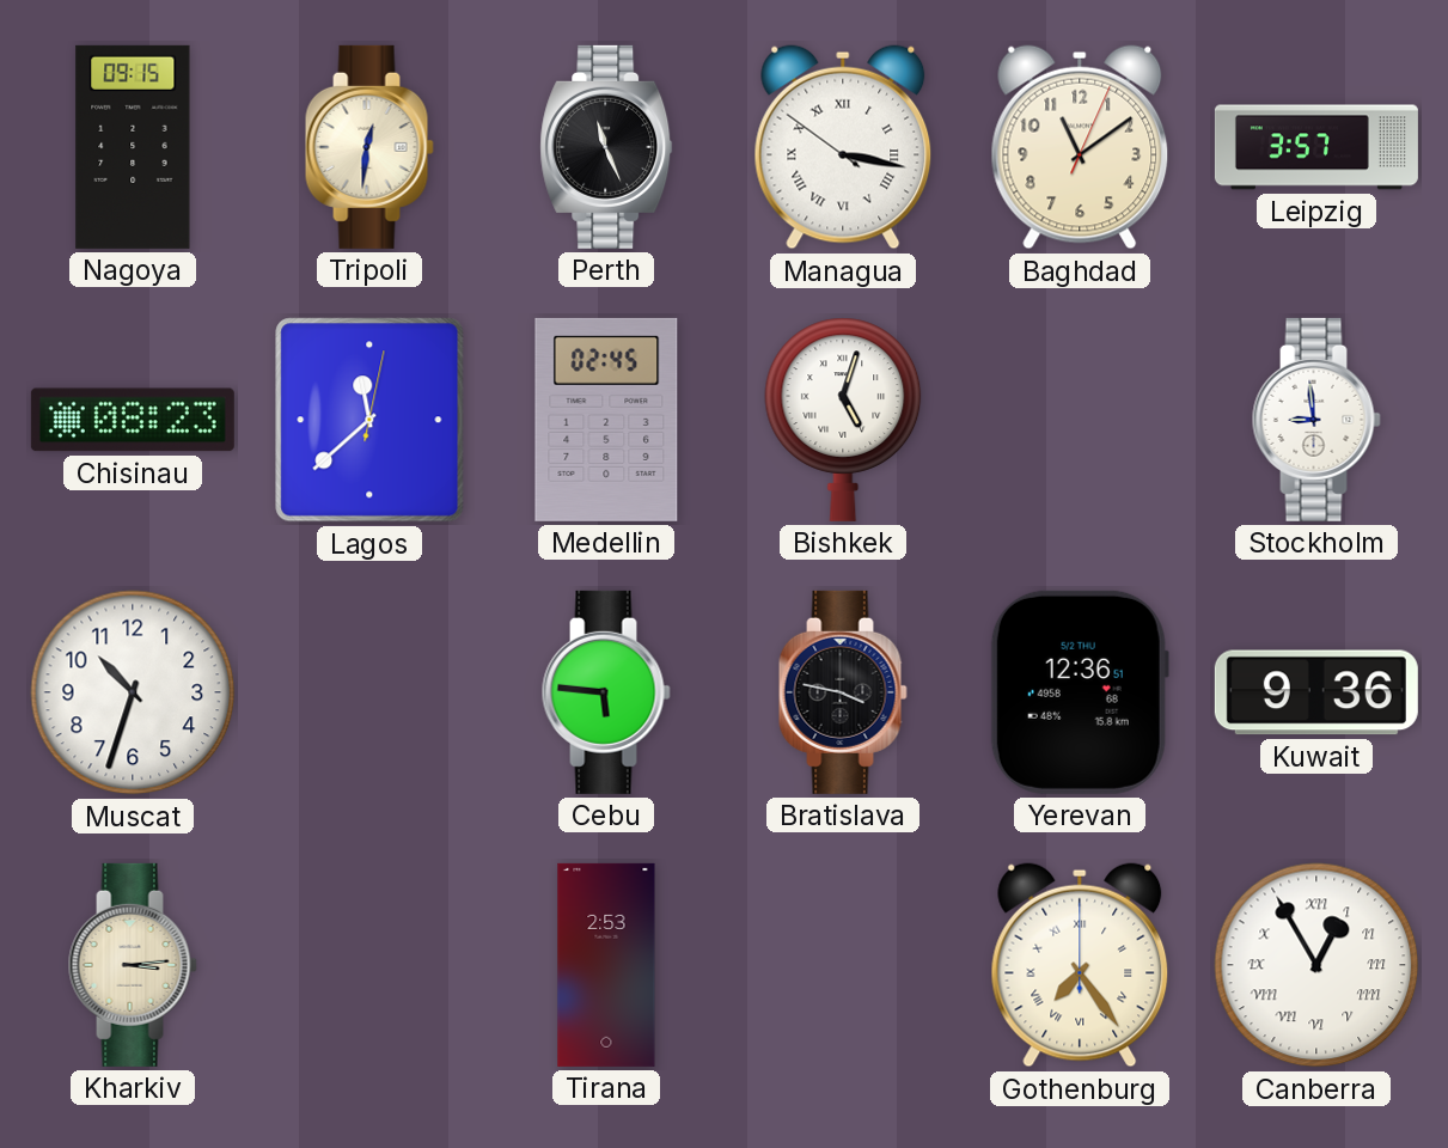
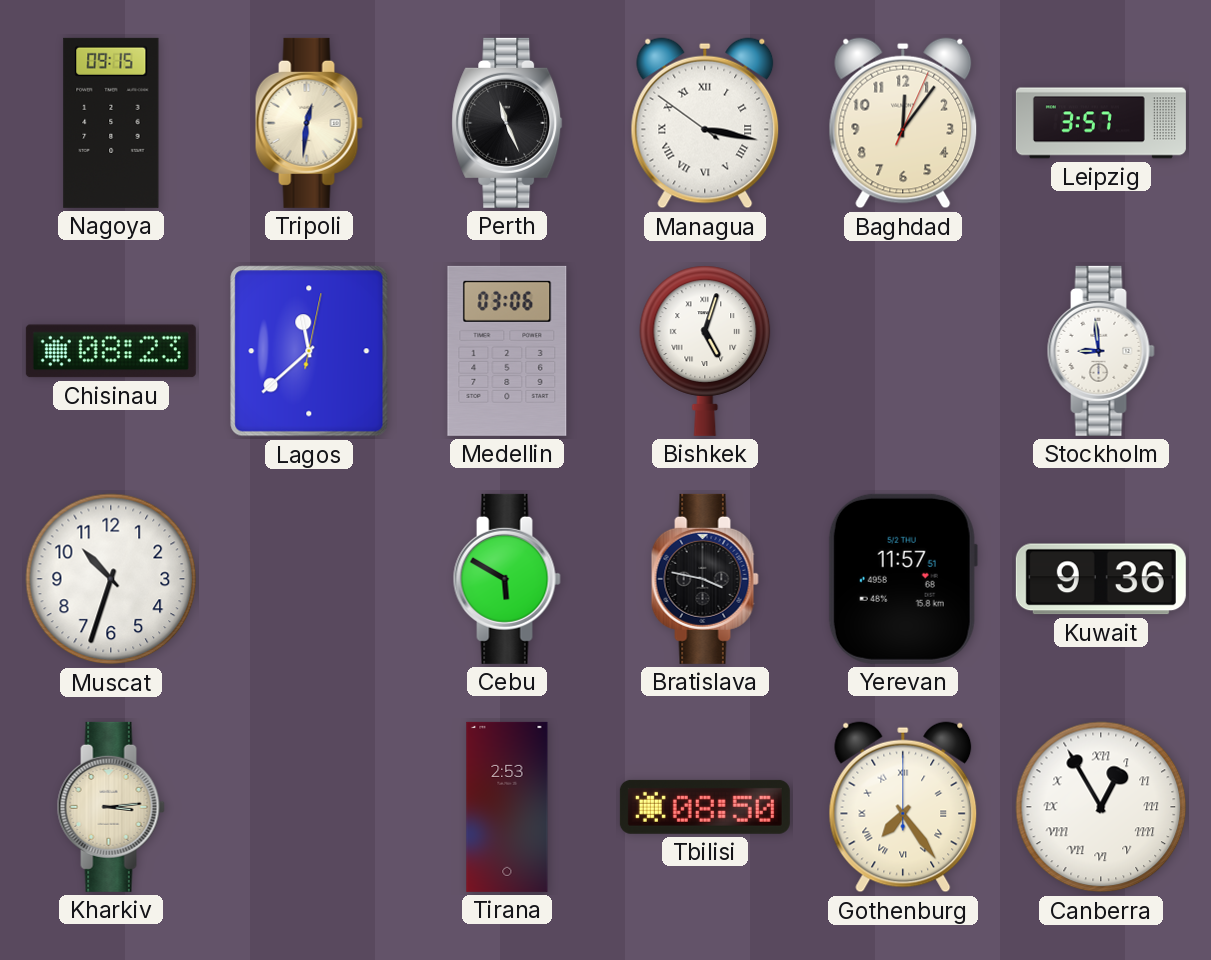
Baghdad: 11:09 -> 12:06
Medellin: 02:45 -> 03:06
Cebu: 5:46 -> 5:50
Yerevan: 12:36 -> 11:57
Tbilisi: none -> 08:50
